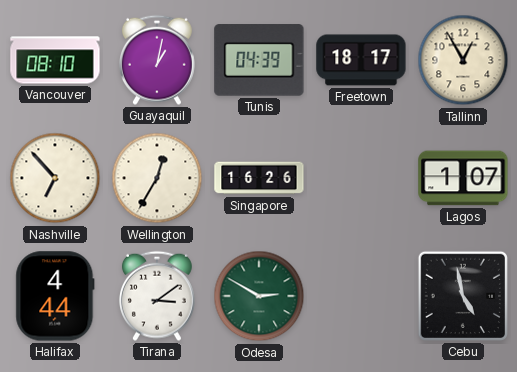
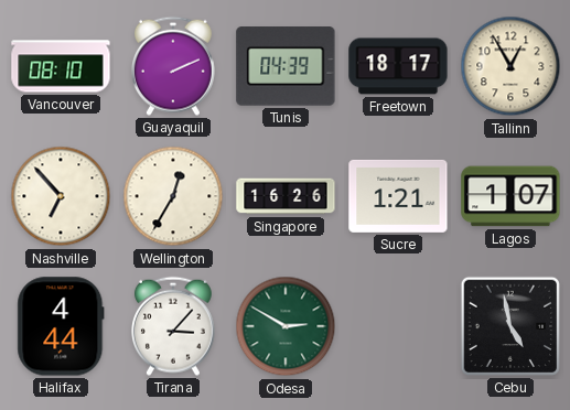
Guayaquil: 1:02 -> 2:11
Sucre: none -> 1:21
Tirana: 3:09 -> 3:07
